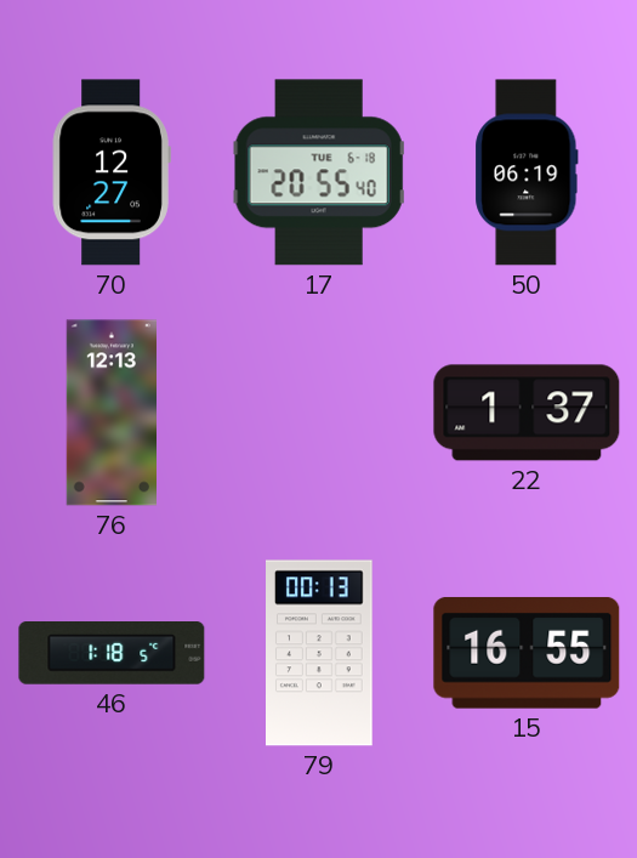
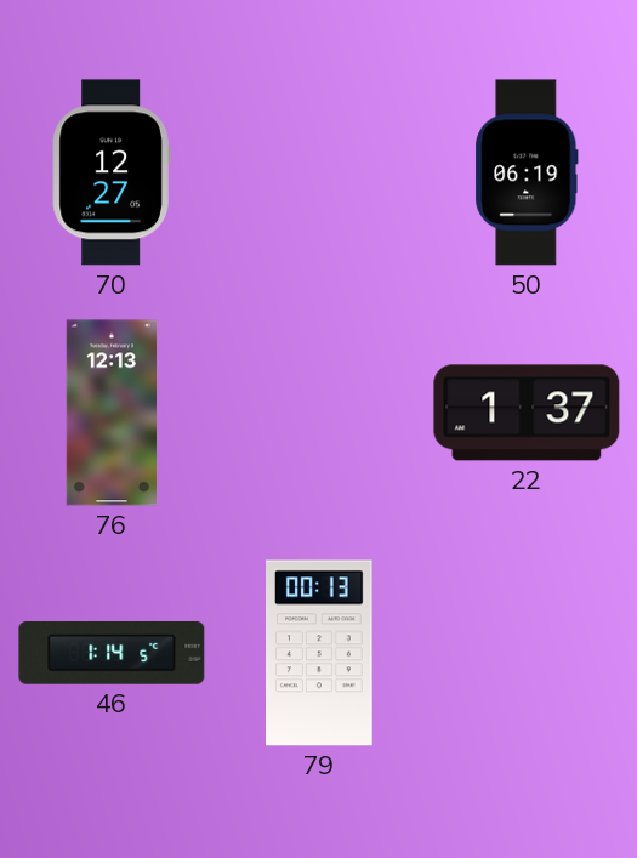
17: 20:55 -> none
46: 1:18 -> 1:14
15: 16:55 -> none
